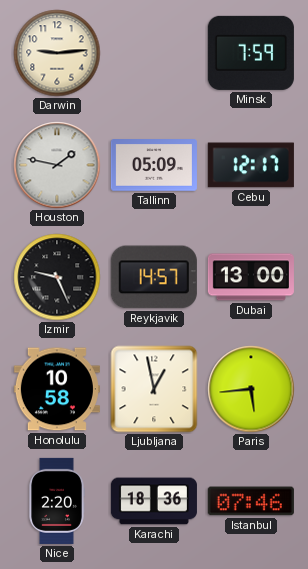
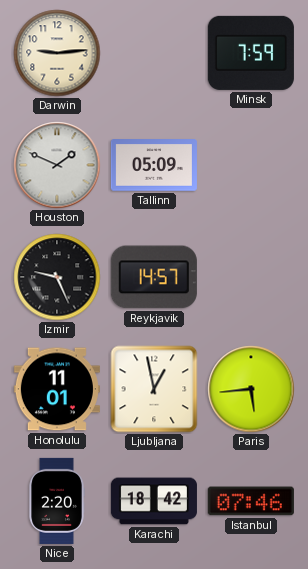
Houston: 1:47 -> 1:49
Cebu: 12:17 -> none
Dubai: 13:00 -> none
Honolulu: 10:58 -> 11:01
Karachi: 18:36 -> 18:42
